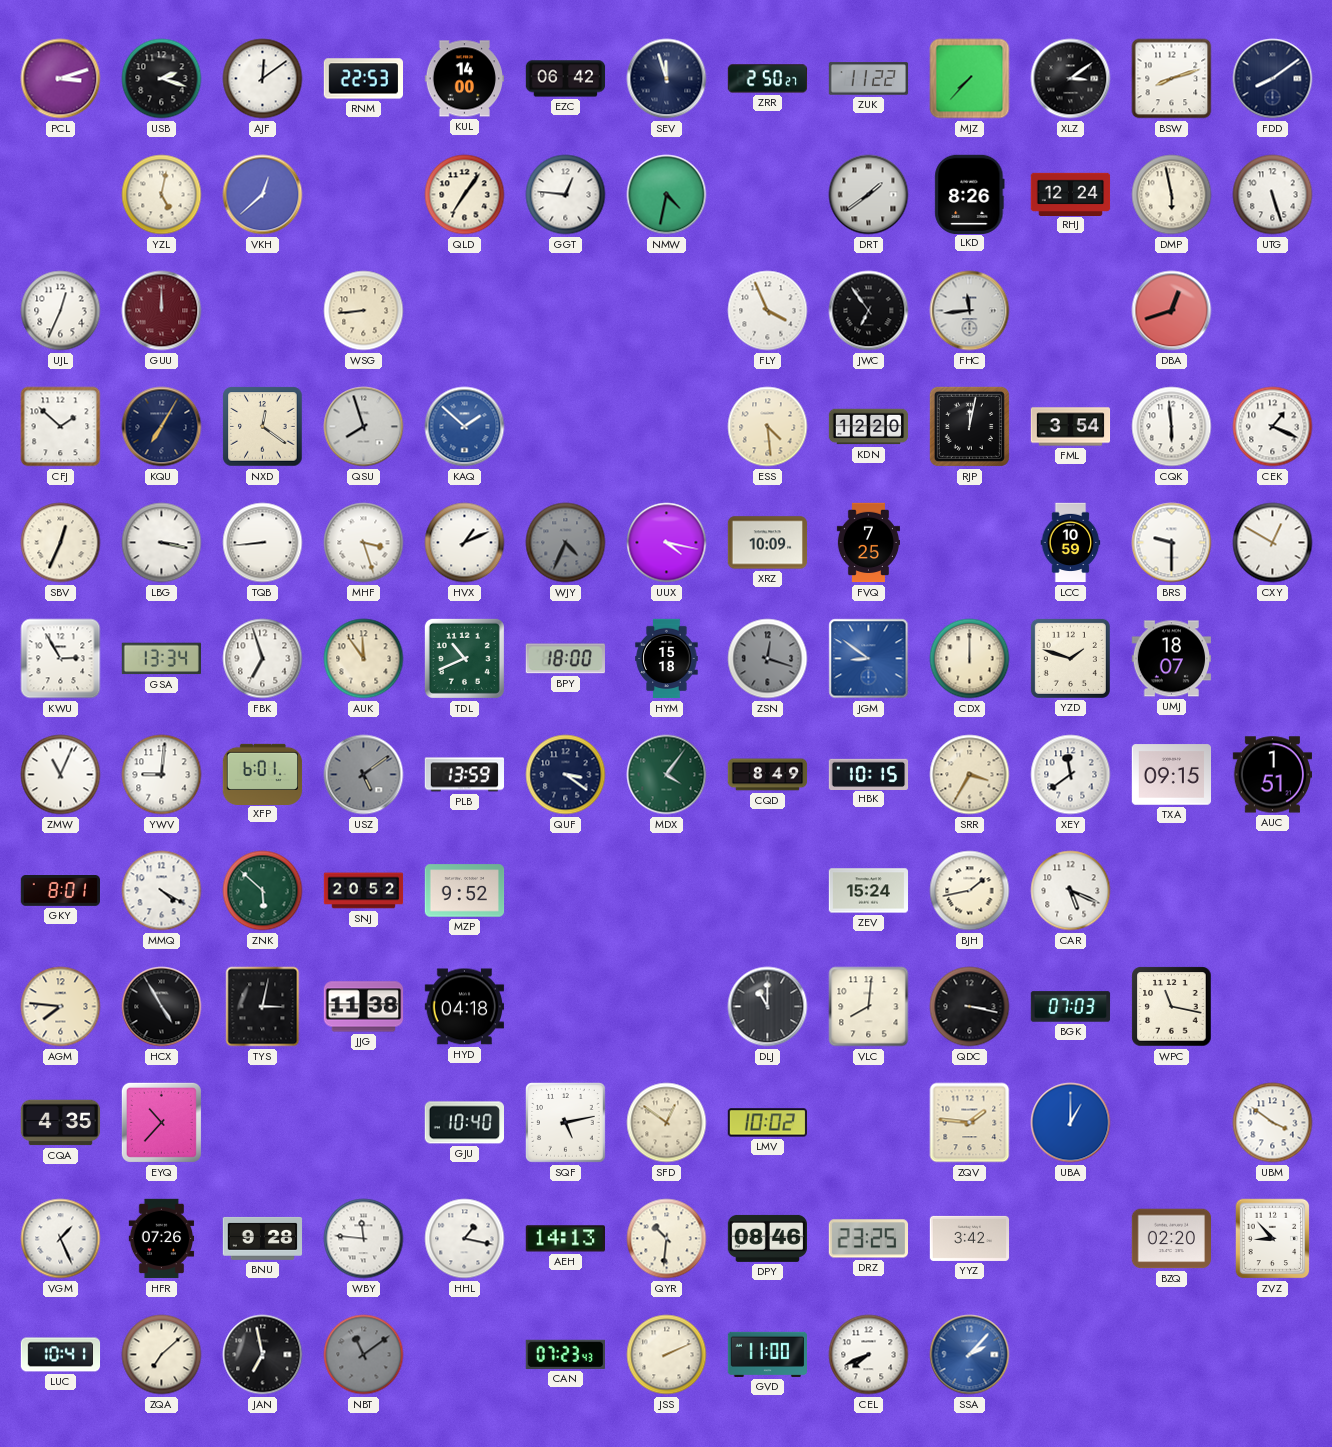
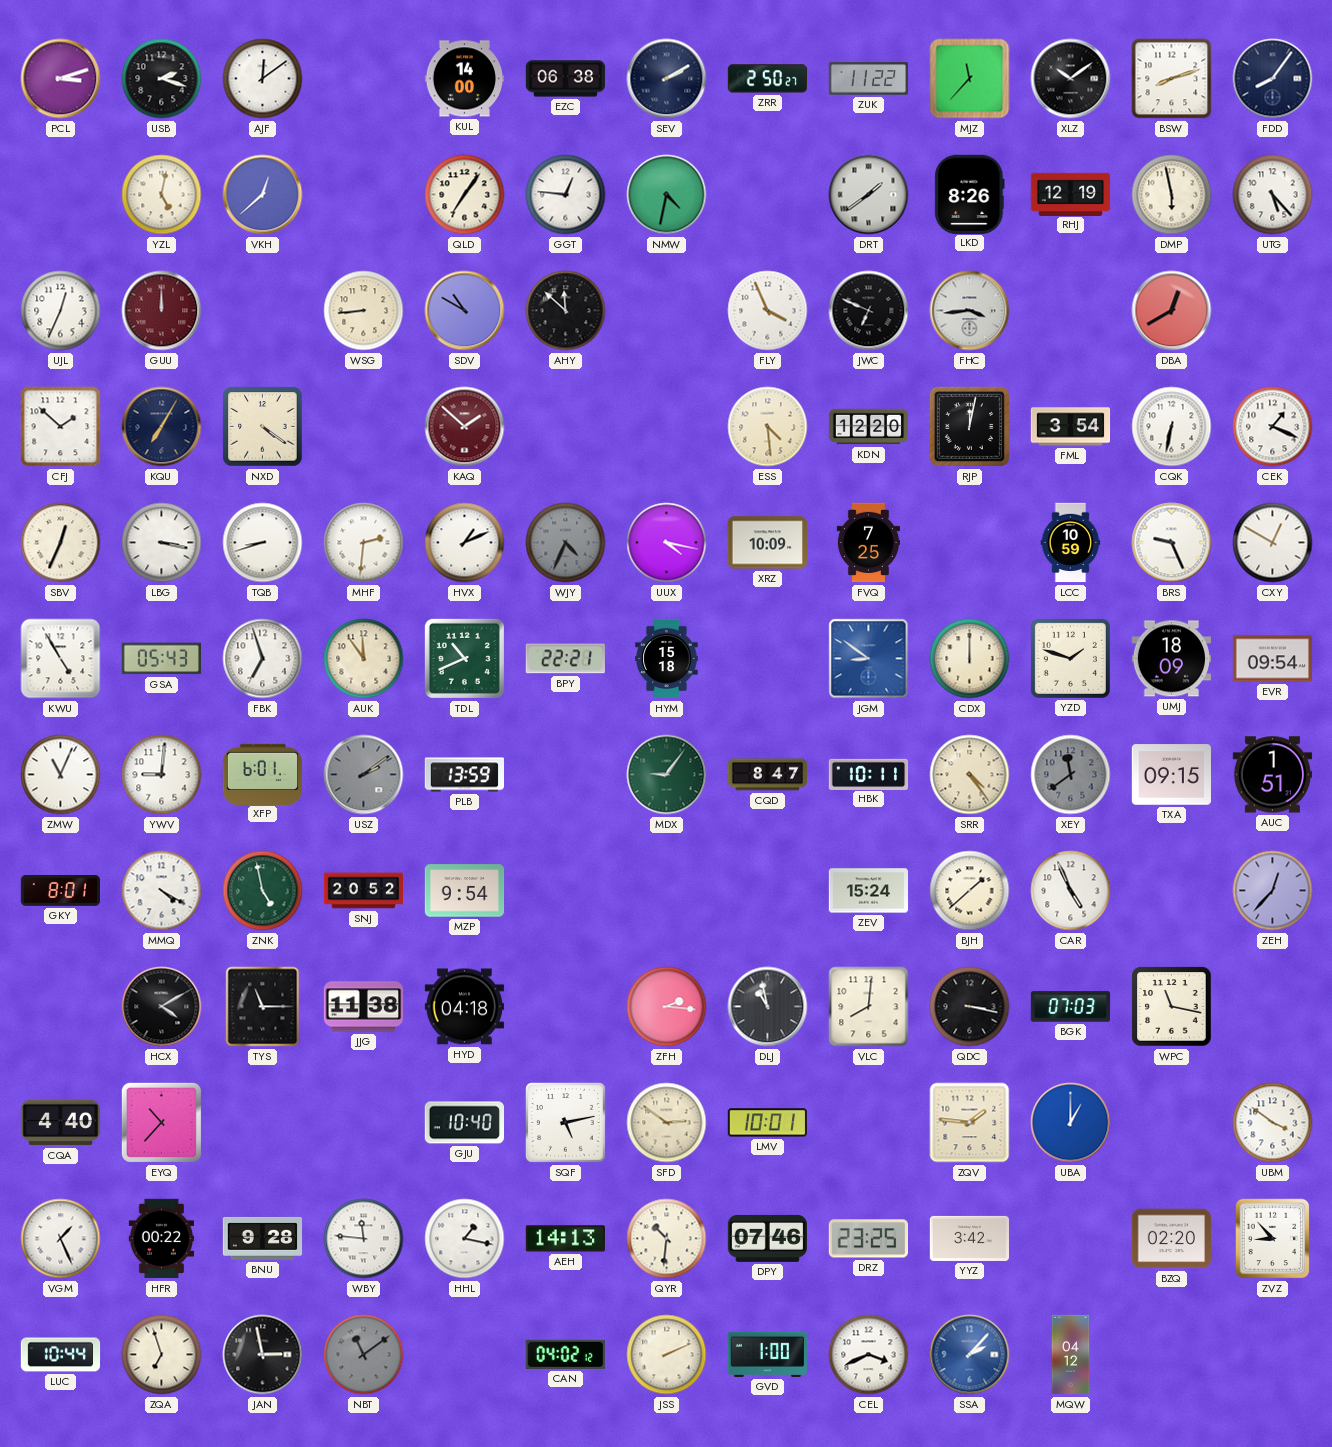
RNM: 22:53 -> none
EZC: 06:42 -> 06:38
SEV: 11:57 -> 2:10
MJZ: 7:37 -> 11:37
XLZ: 3:09 -> 10:09
FDD: 8:09 -> 8:06
RHJ: 12:24 -> 12:19
UTG: 5:27 -> 5:23
SDV: none -> 10:50
AHY: none -> 11:52
JWC: 6:54 -> 6:49
FHC: 11:44 -> 3:44
DBA: 12:42 -> 12:40
NXD: 12:21 -> 4:21
QSU: 7:57 -> none
KAQ dial: blue -> burgundy
CQK: 5:59 -> 6:32
TQB: 8:44 -> 8:42
MHF: 3:27 -> 2:31
BRS: 9:30 -> 9:26
KWU: 2:55 -> 4:55
GSA: 13:34 -> 05:43
BPY: 18:00 -> 22:21
ZSN: 12:18 -> none
UMJ: 18:07 -> 18:09
EVR: none -> 09:54
USZ: 5:09 -> 2:09
QUF: 3:21 -> none
MDX: 4:06 -> 9:06
CQD: 8:49 -> 8:47
HBK: 10:15 -> 10:11
SRR: 3:35 -> 4:24
XEY dial: white -> grey
ZNK: 5:52 -> 4:58
MZP: 9:52 -> 9:54
BJH: 1:43 -> 1:38
CAR: 5:19 -> 4:56
ZEH: none -> 12:37
AGM: 7:46 -> none
HCX: 4:55 -> 4:10
TYS: 3:02 -> 11:15
ZFH: none -> 2:16
DLJ: 11:00 -> 10:58
CQA: 4:35 -> 4:40
SFD: 12:51 -> 2:51
LMV: 10:02 -> 10:01
HFR: 07:26 -> 00:22
DPY: 08:46 -> 07:46
LUC: 10:41 -> 10:44
ZQA: 7:08 -> 6:57
JAN: 6:58 -> 2:58
CAN: 07:23 -> 04:02
GVD: 11:00 -> 1:00
CEL: 7:41 -> 3:41
MQW: none -> 04:12
